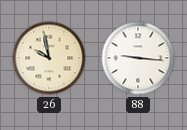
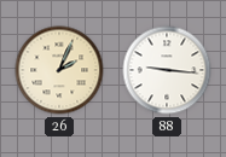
26: 9:58 -> 2:04
